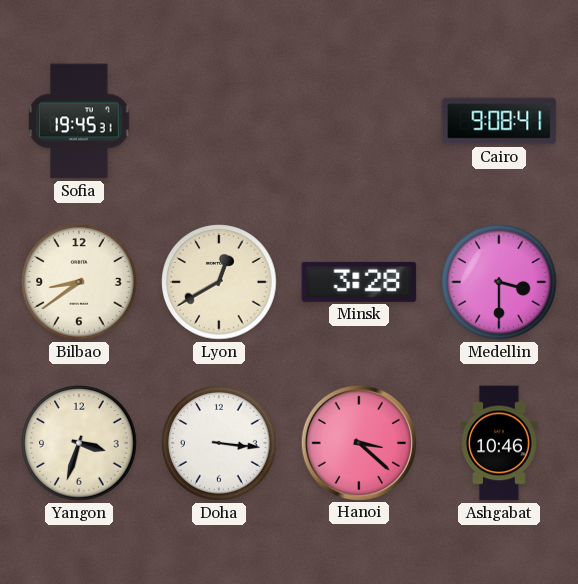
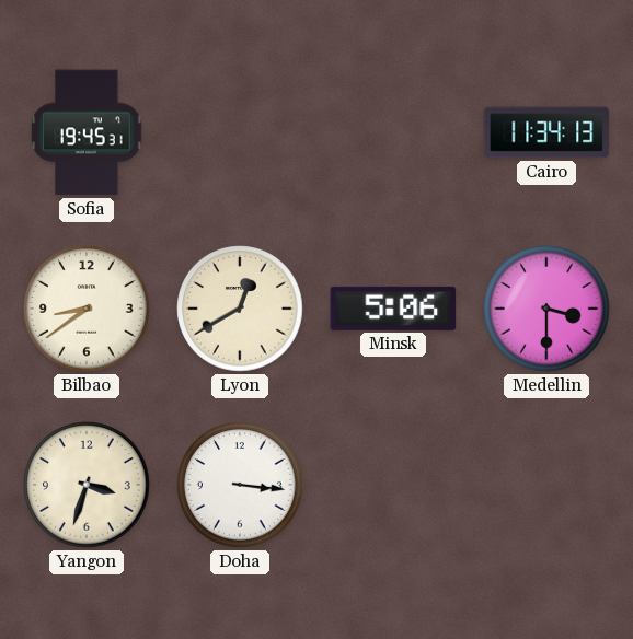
Cairo: 9:08 -> 11:34
Minsk: 3:28 -> 5:06
Hanoi: 3:22 -> none
Ashgabat: 10:46 -> none
